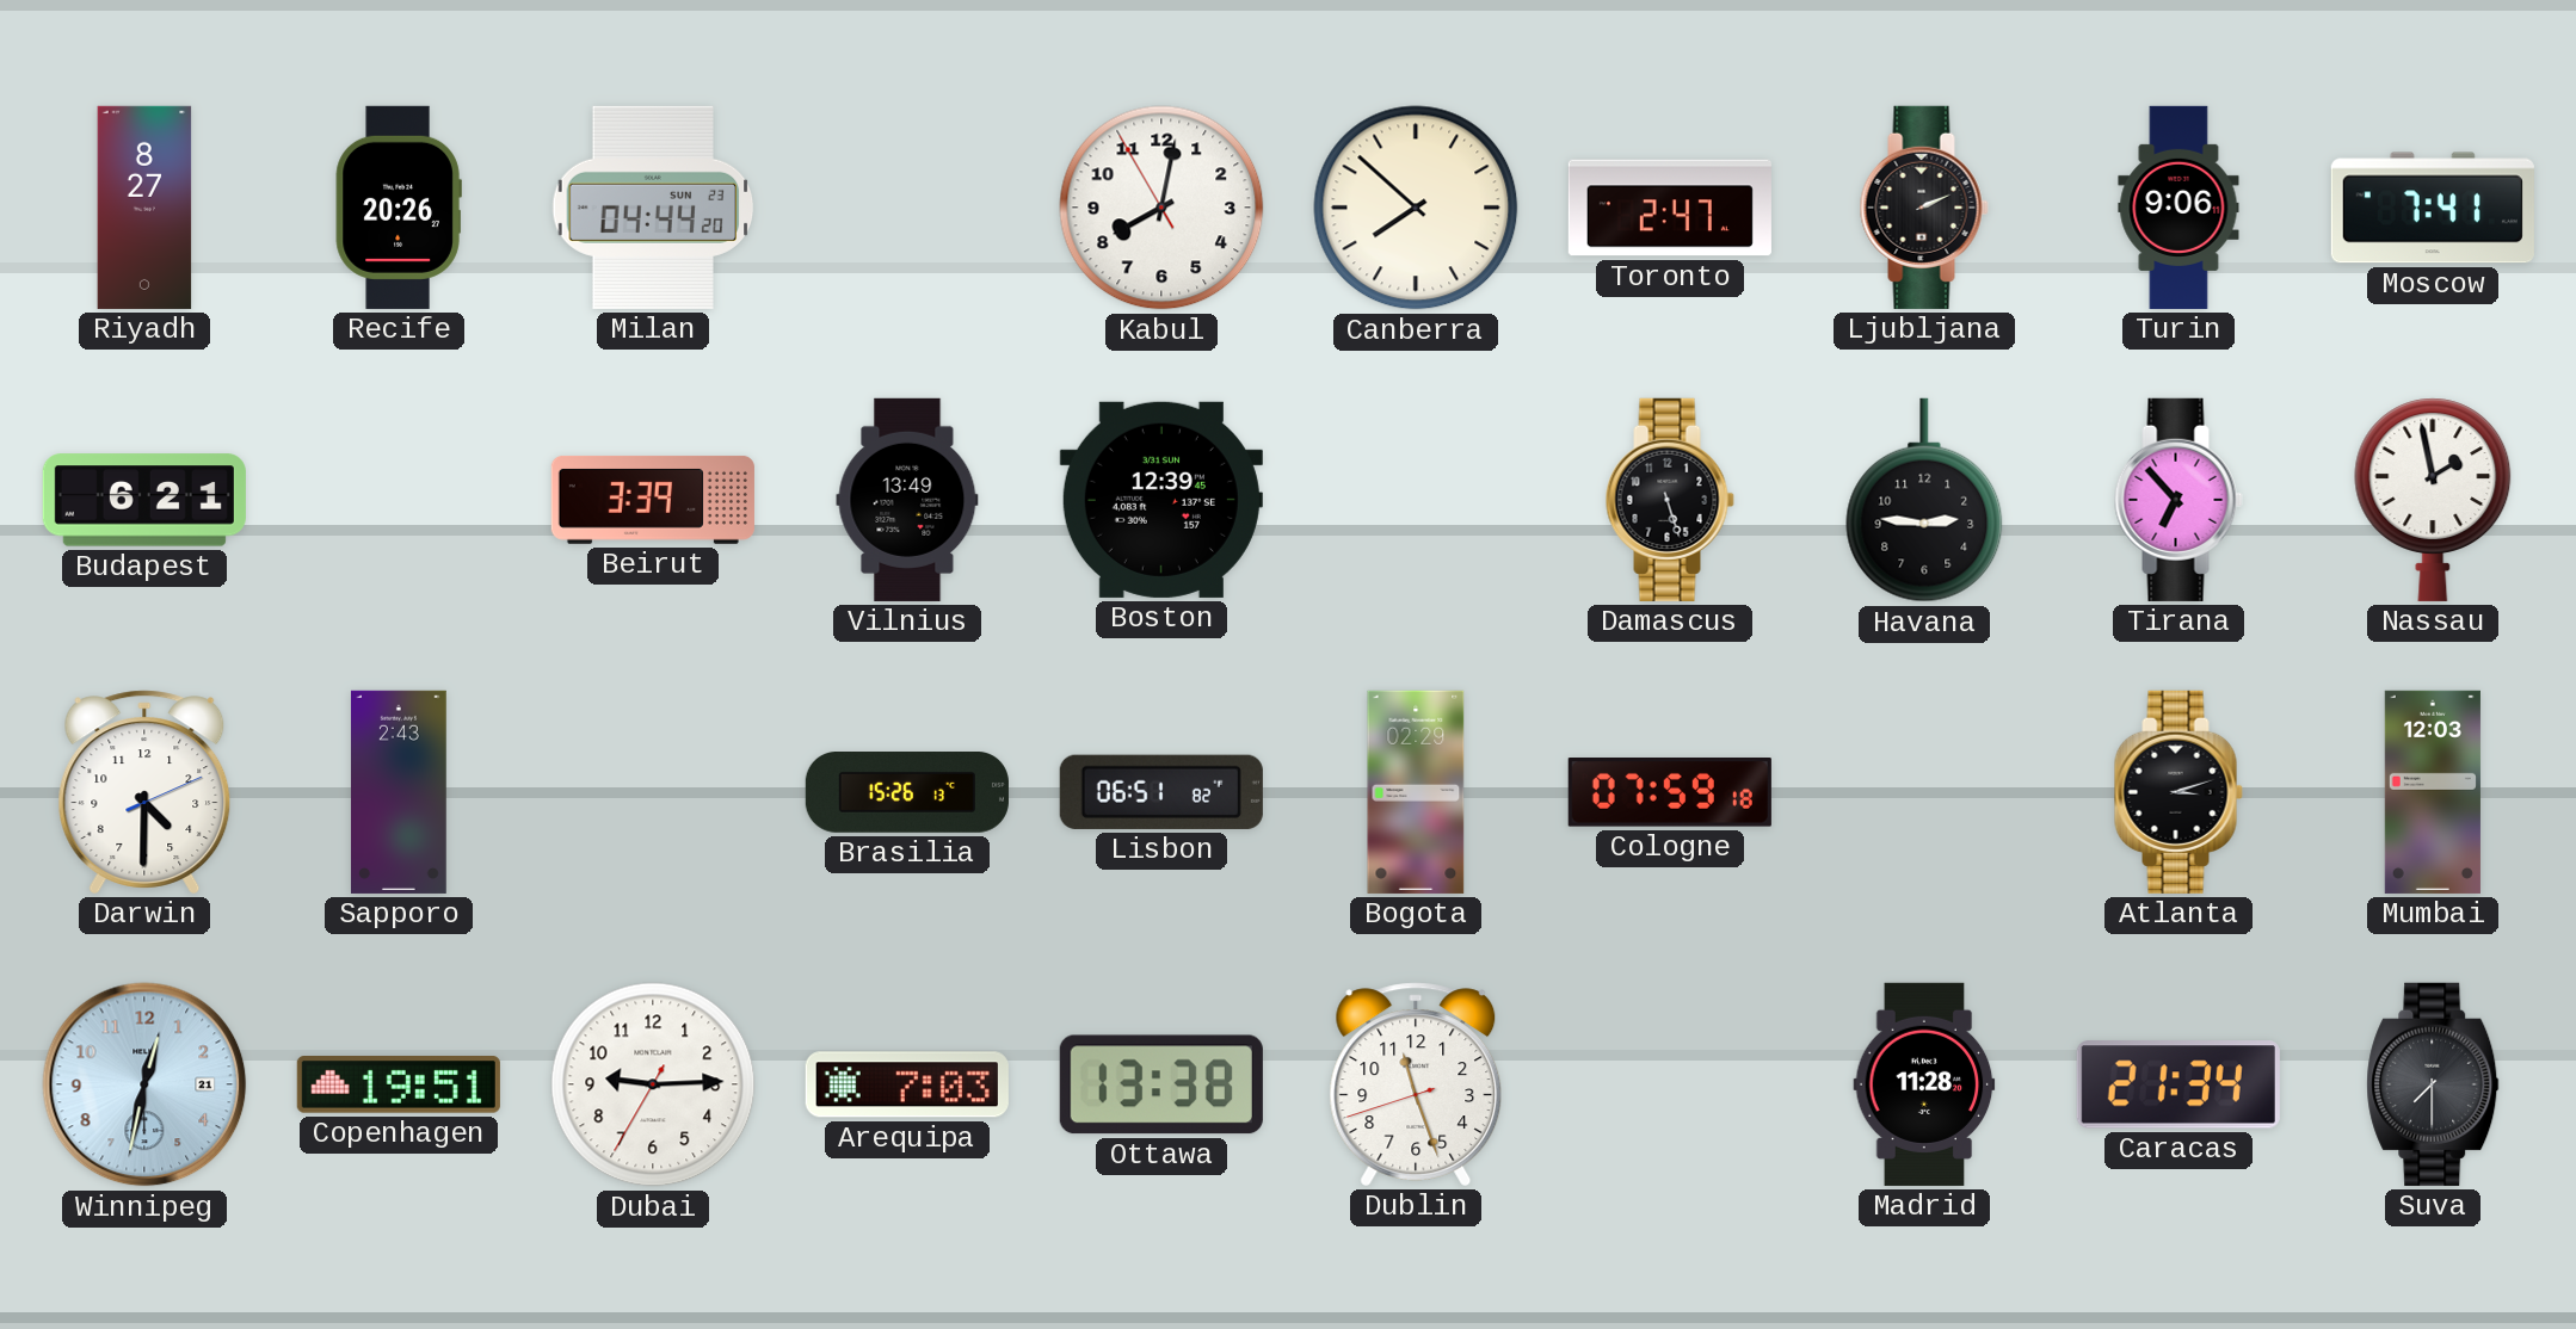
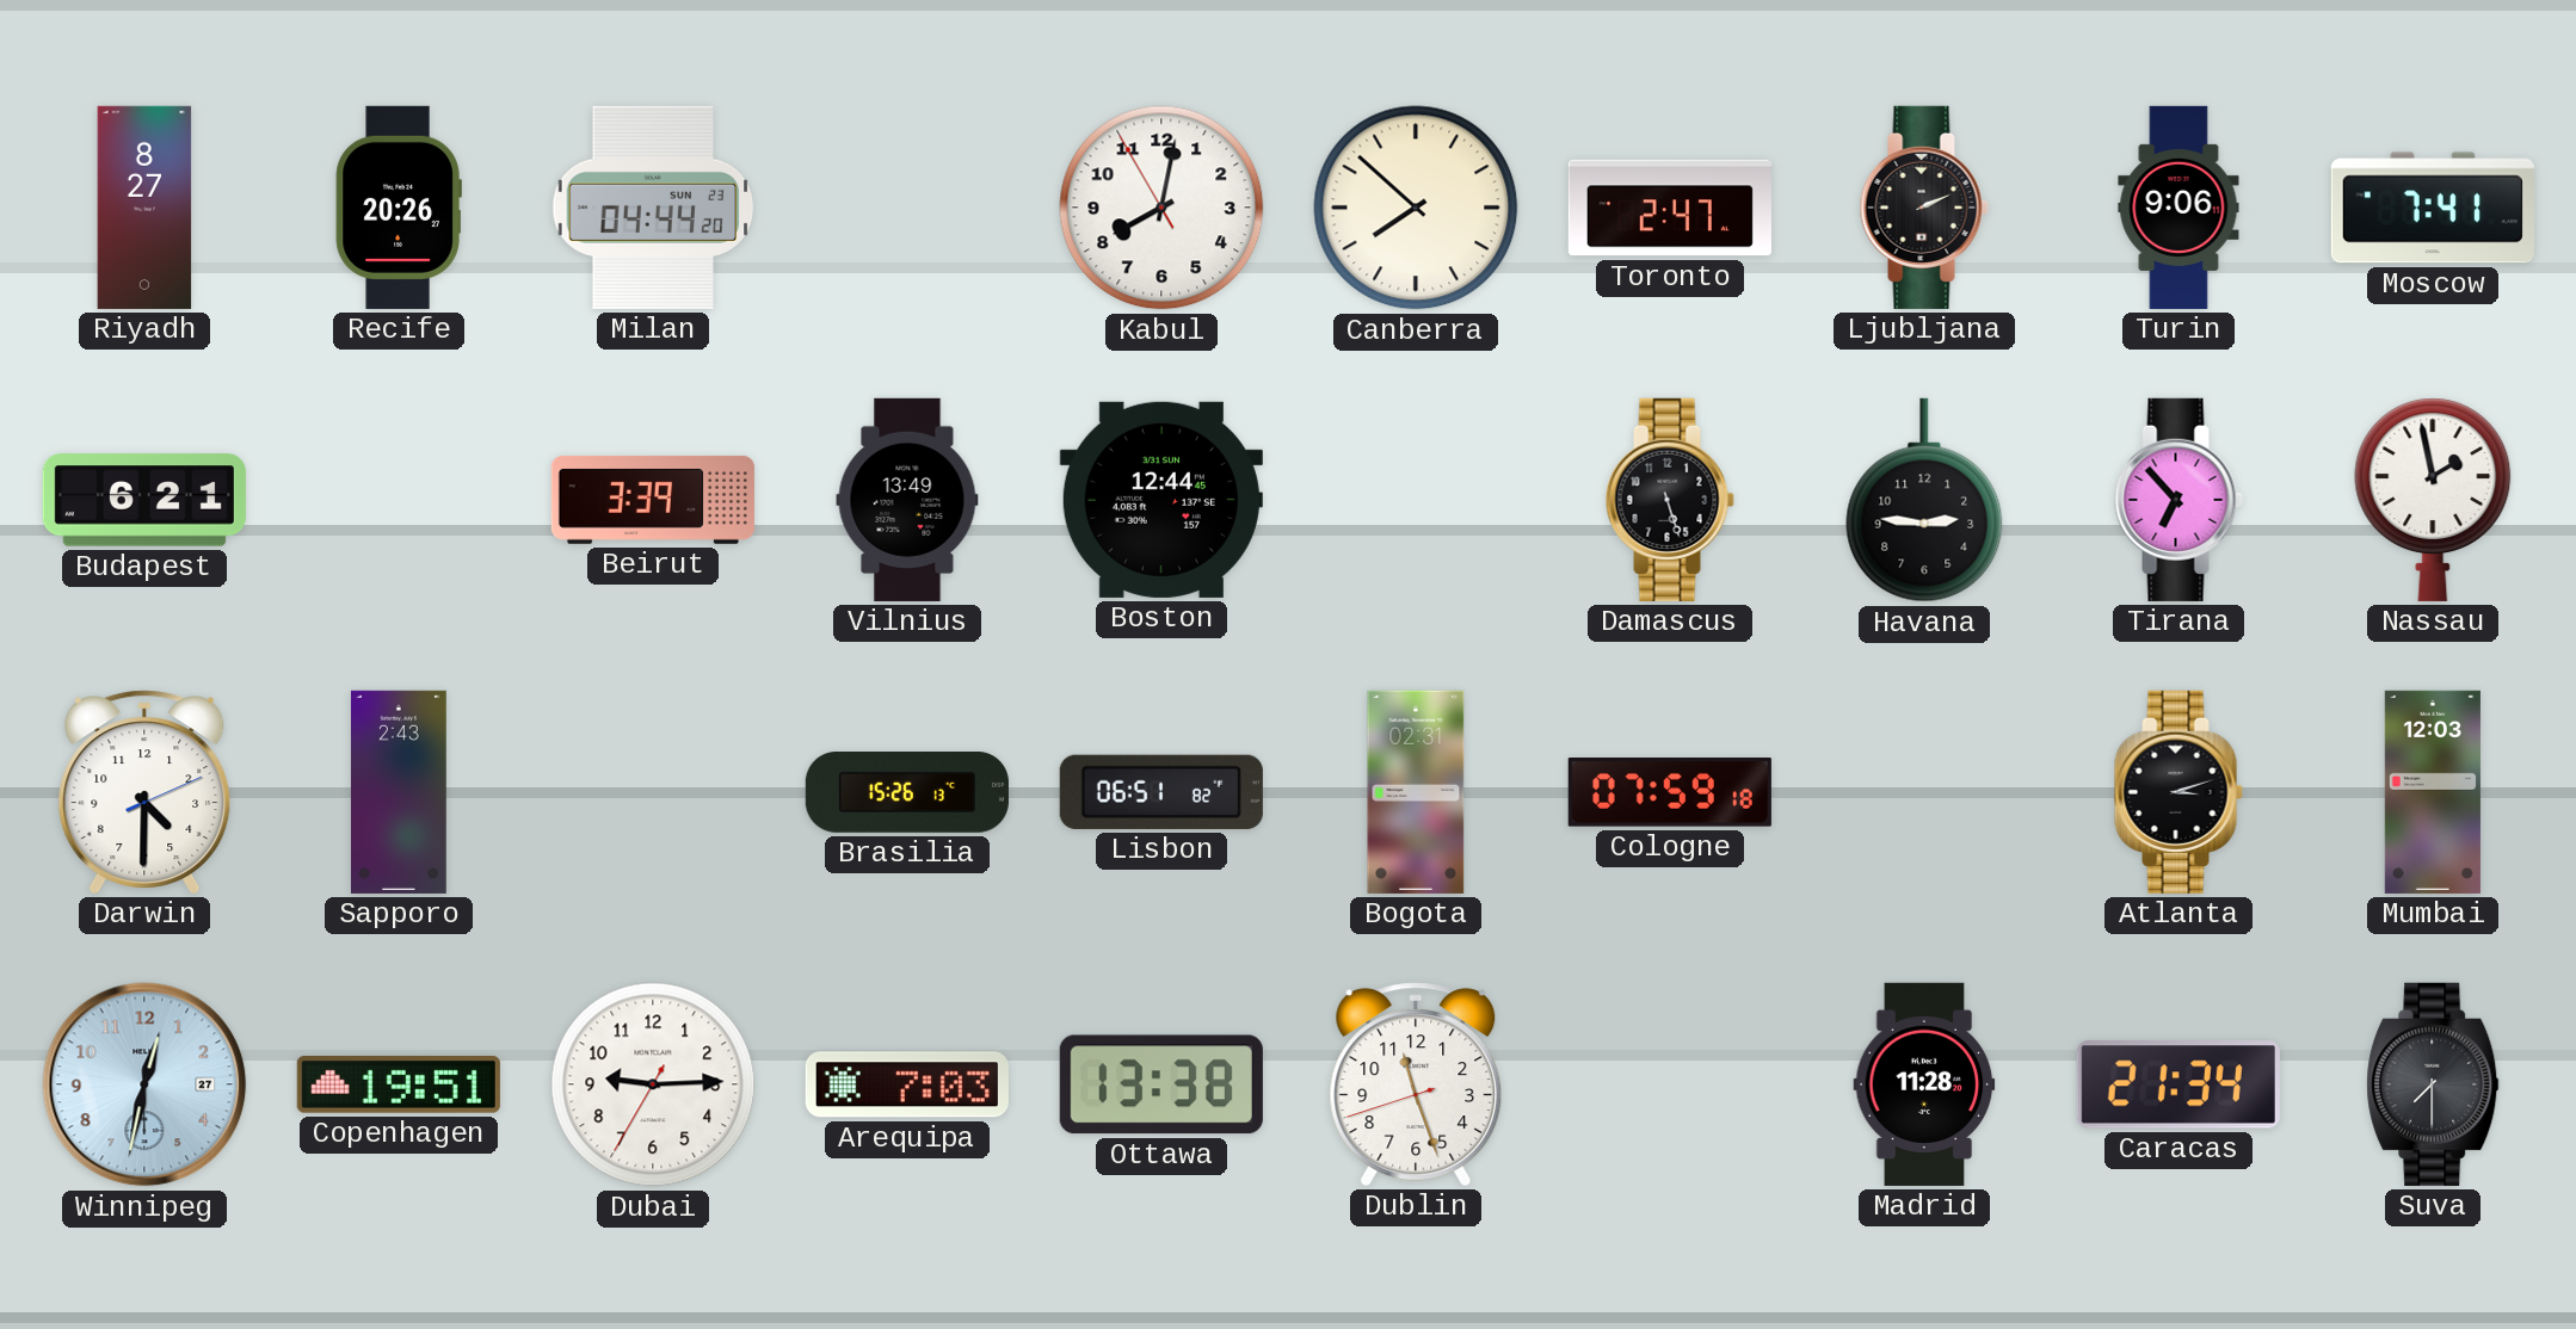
Boston: 12:39 -> 12:44
Bogota: 02:29 -> 02:31
Winnipeg date: 21 -> 27
